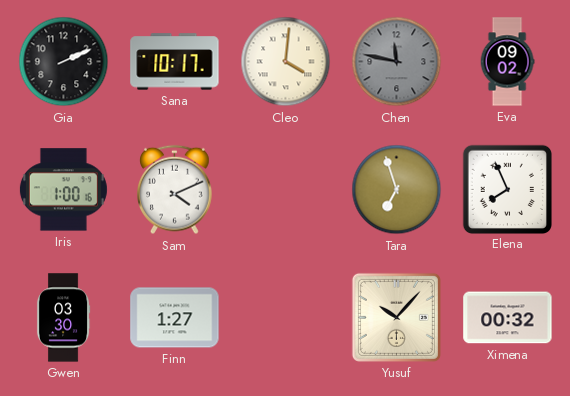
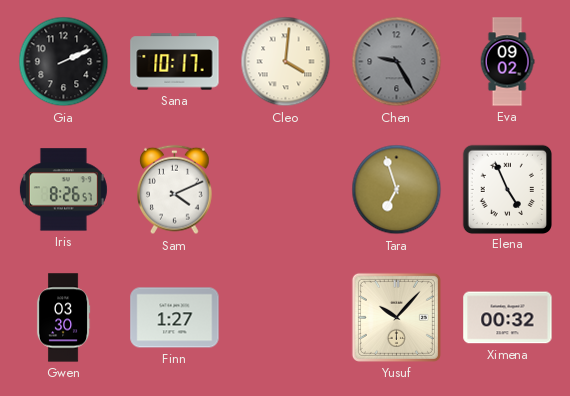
Chen: 11:47 -> 9:25
Iris: 1:00 -> 8:26
Elena: 7:56 -> 4:56
